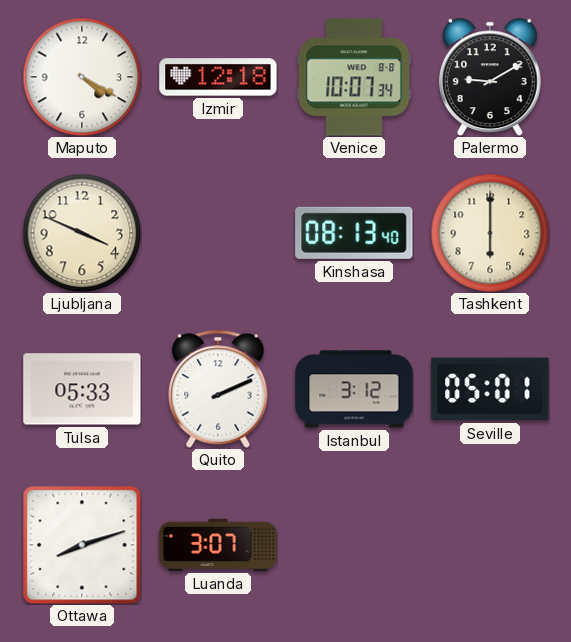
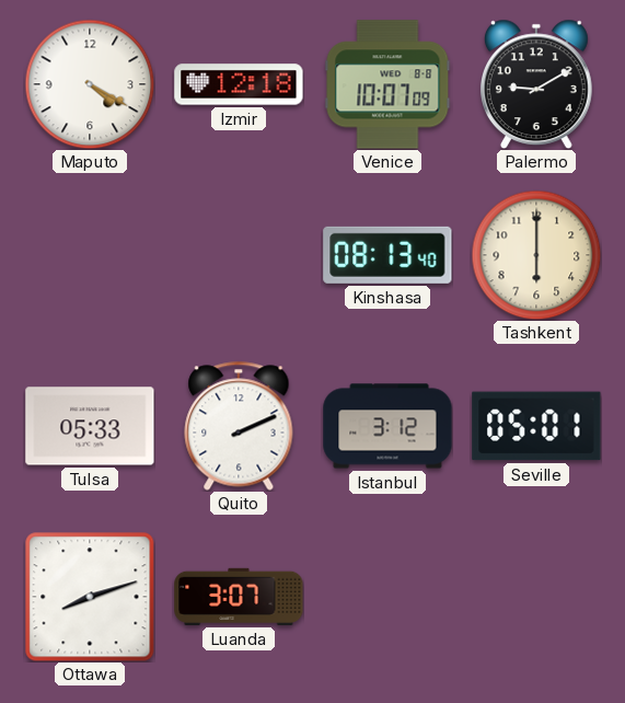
Venice: 10:07:34 -> 10:07:09
Ljubljana: 3:49 -> none
